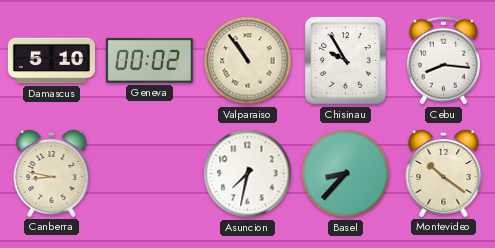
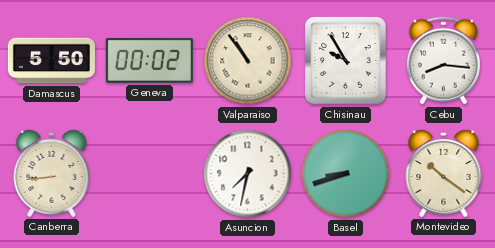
Damascus: 5:10 -> 5:50
Canberra: 8:47 -> 8:44
Basel: 8:37 -> 8:42
